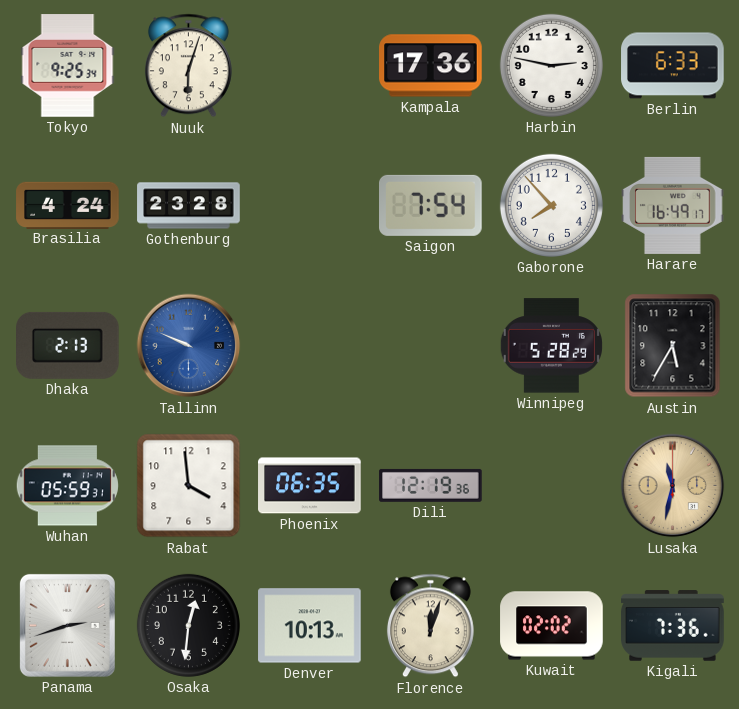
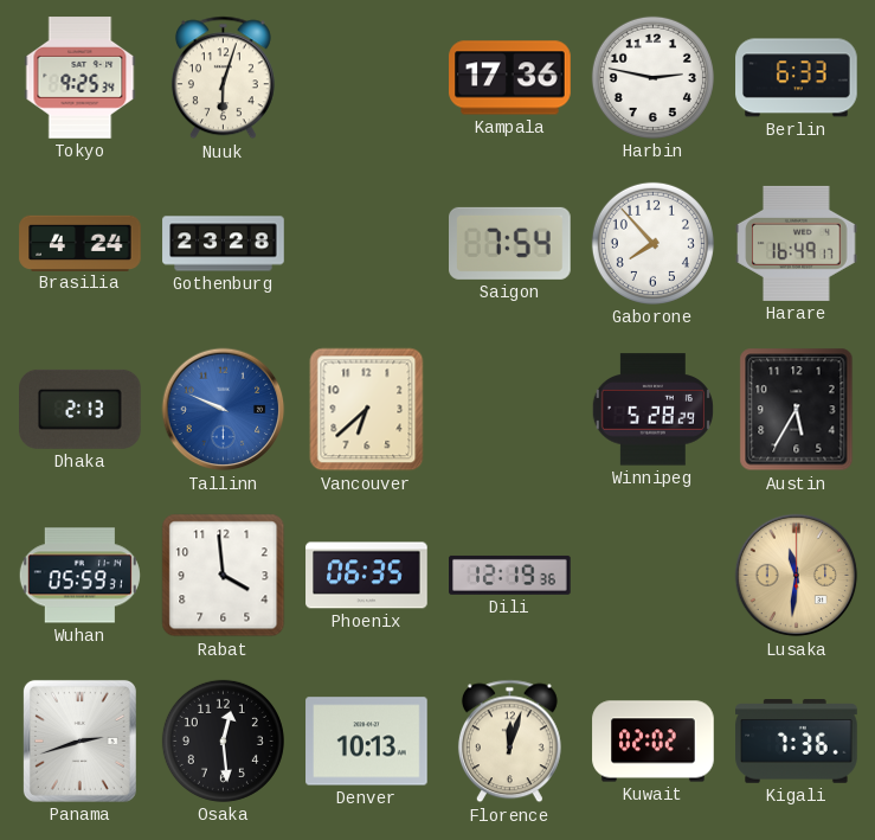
Vancouver: none -> 6:38
Lusaka: 11:32 -> 11:31
Osaka: 12:31 -> 12:29
